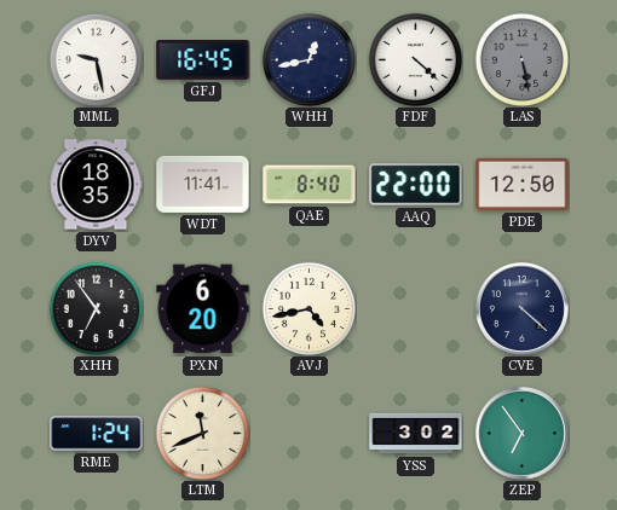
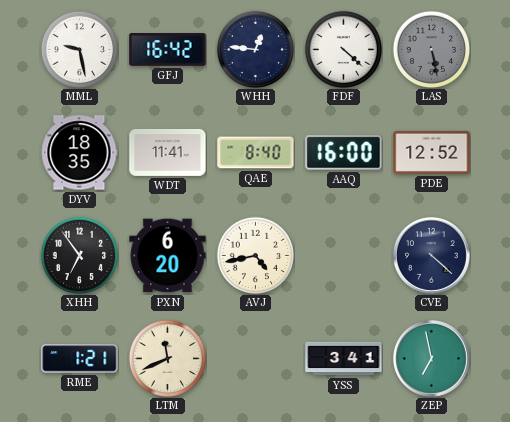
GFJ: 16:45 -> 16:42
WHH: 12:43 -> 12:46
AAQ: 22:00 -> 16:00
PDE: 12:50 -> 12:52
RME: 1:24 -> 1:21
YSS: 3:02 -> 3:41
ZEP: 6:54 -> 6:58
